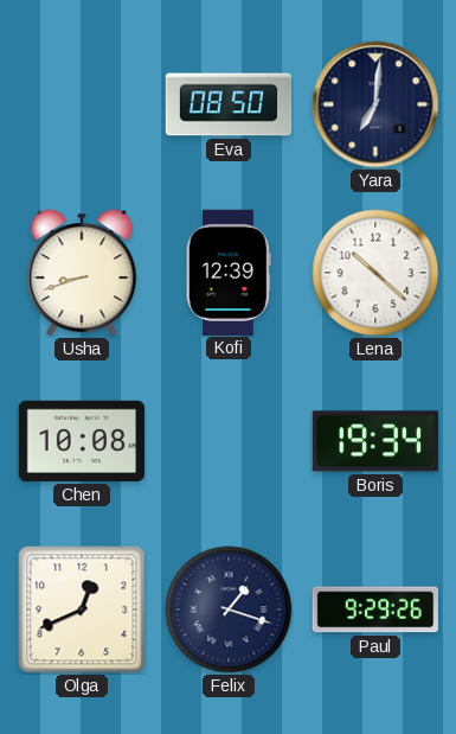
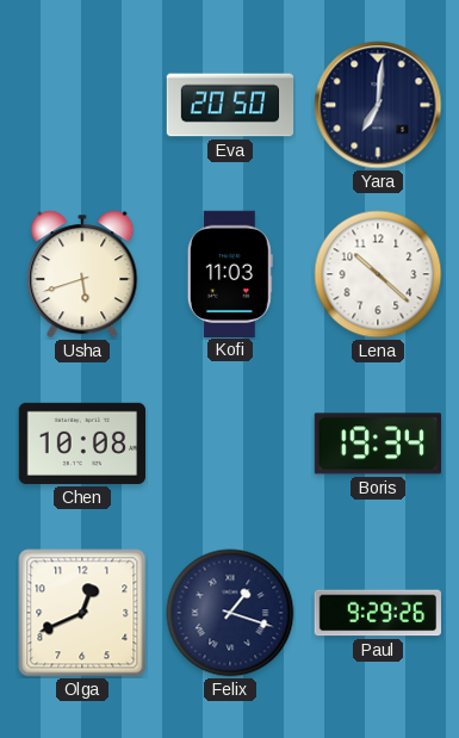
Eva: 08:50 -> 20:50
Usha: 8:42 -> 5:42
Kofi: 12:39 -> 11:03
